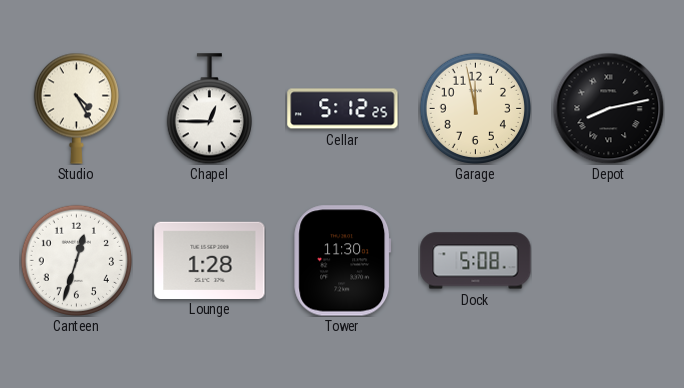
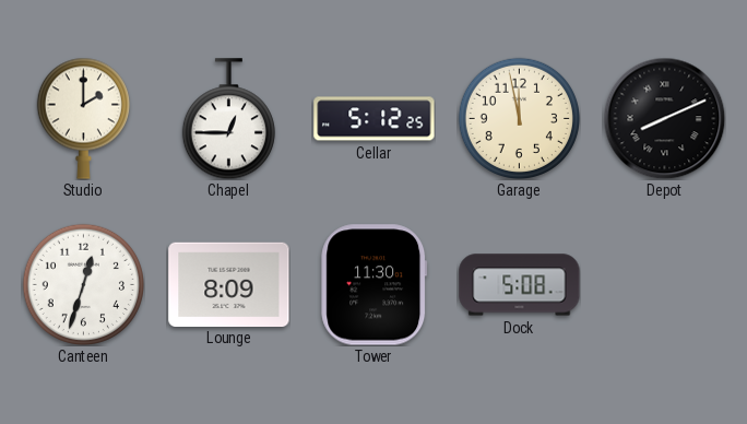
Studio: 4:25 -> 2:00
Depot: 8:13 -> 8:11
Lounge: 1:28 -> 8:09
